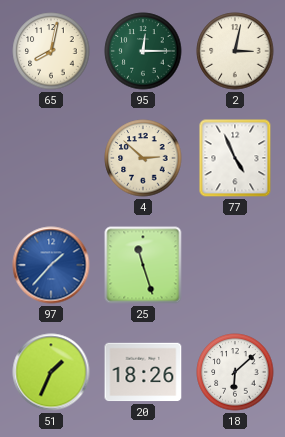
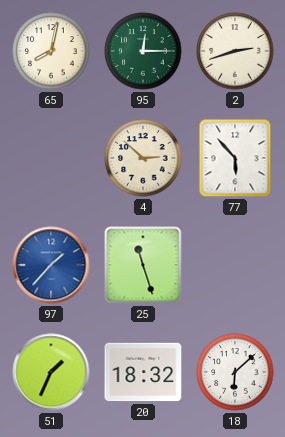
2: 3:02 -> 2:42
77: 4:56 -> 5:53
20: 18:26 -> 18:32
